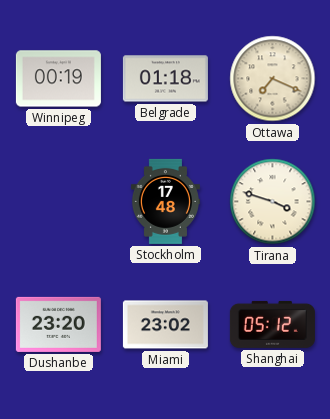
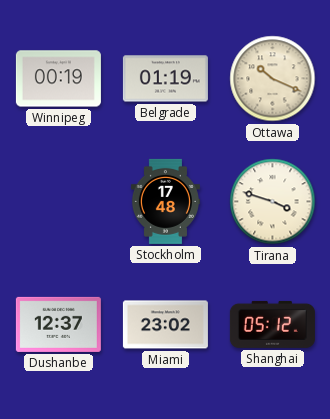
Belgrade: 01:18 -> 01:19
Ottawa: 7:19 -> 10:19
Dushanbe: 23:20 -> 12:37
